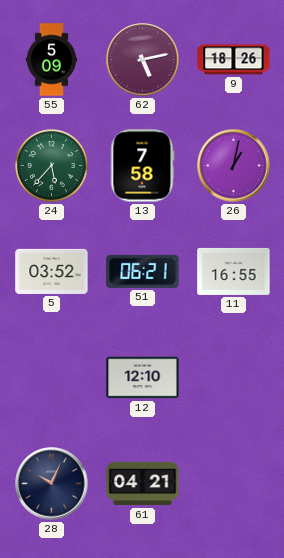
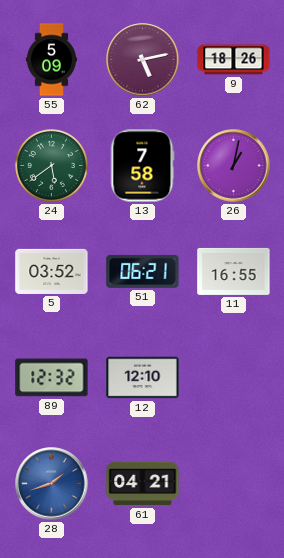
24: 5:37 -> 5:39
89: none -> 12:32
28: 10:04 -> 1:42
28 dial: navy -> blue
